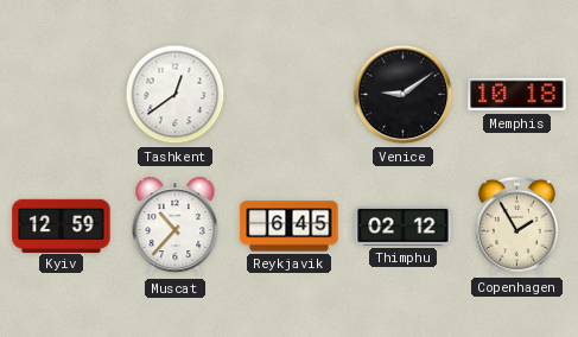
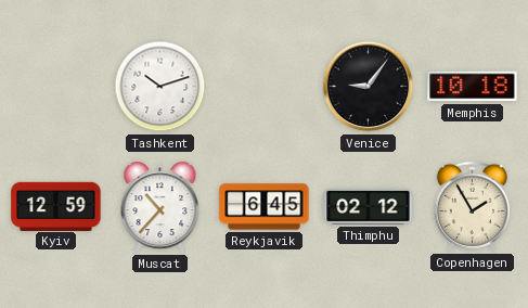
Tashkent: 12:39 -> 10:12
Venice: 9:09 -> 9:06
